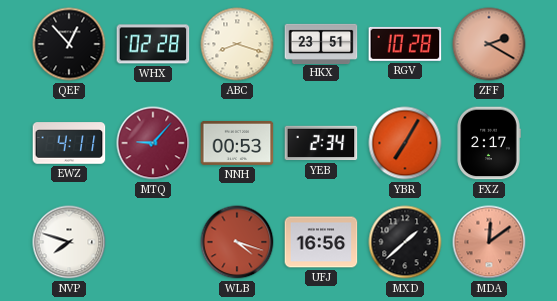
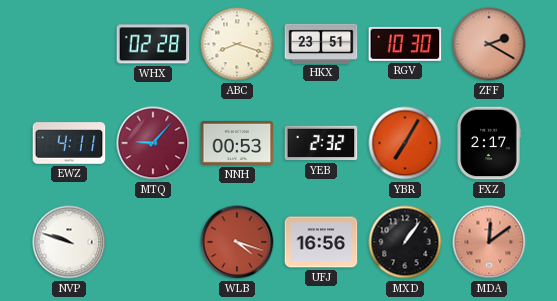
QEF: 12:53 -> none
RGV: 10:28 -> 10:30
YEB: 2:34 -> 2:32
NVP: 7:48 -> 9:48
MXD: 1:38 -> 1:06
